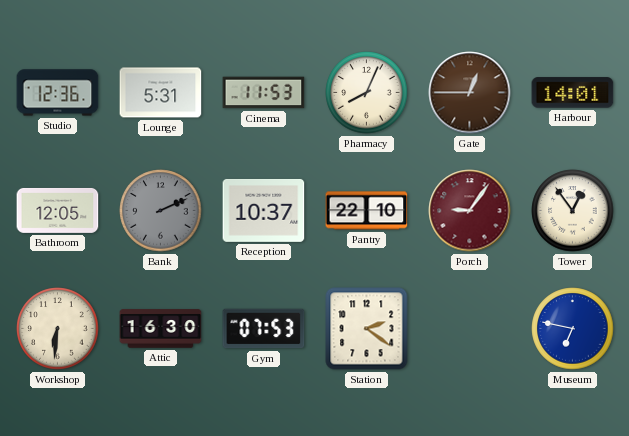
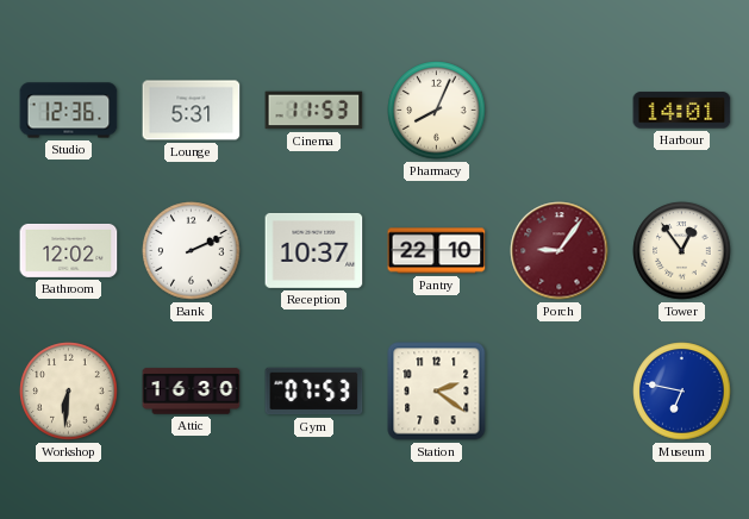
Gate: 12:45 -> none
Bathroom: 12:05 -> 12:02
Bank dial: grey -> white
